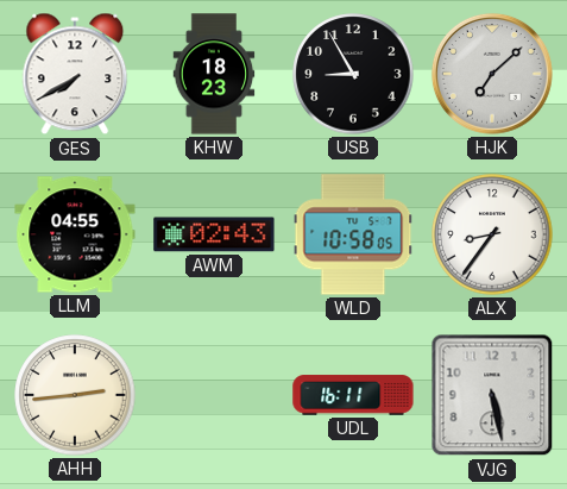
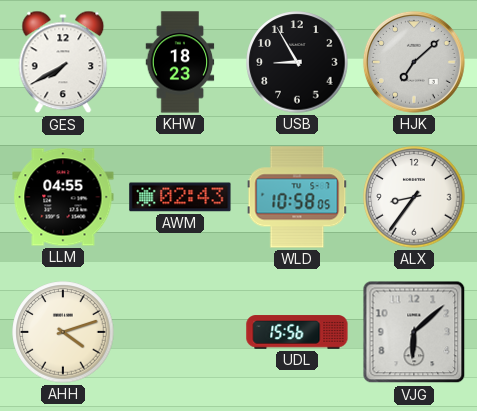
AHH: 2:44 -> 4:12
UDL: 16:11 -> 15:56
VJG: 5:28 -> 6:08
